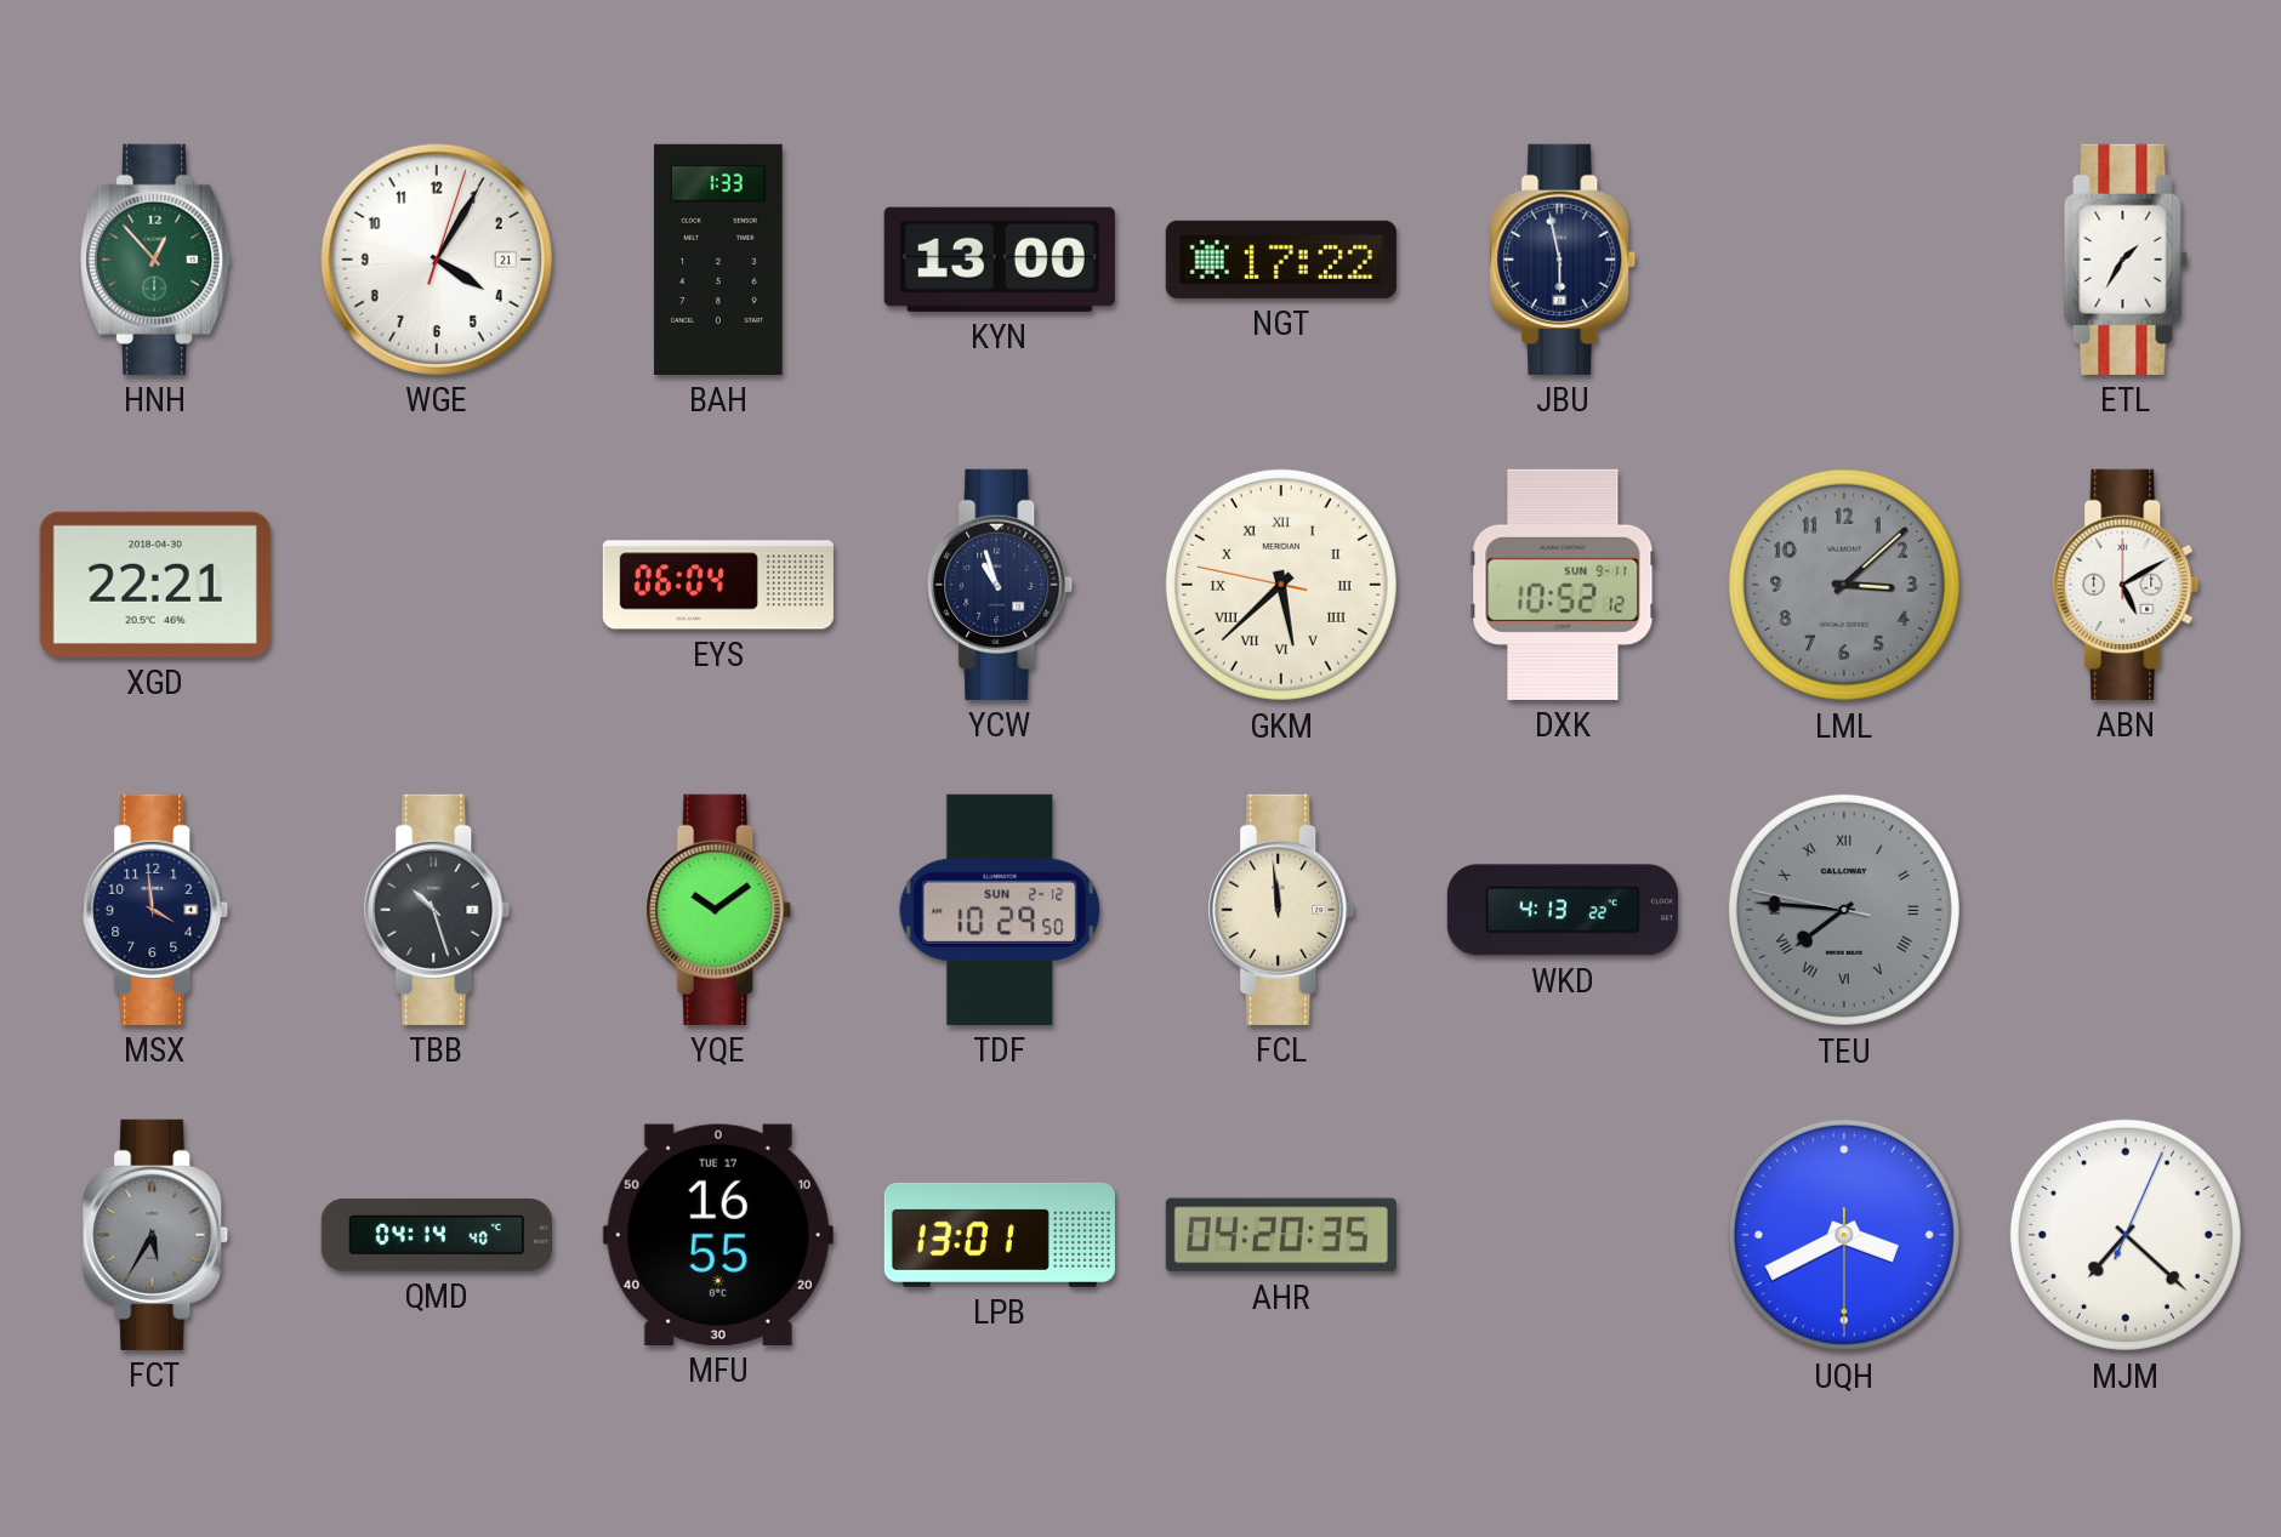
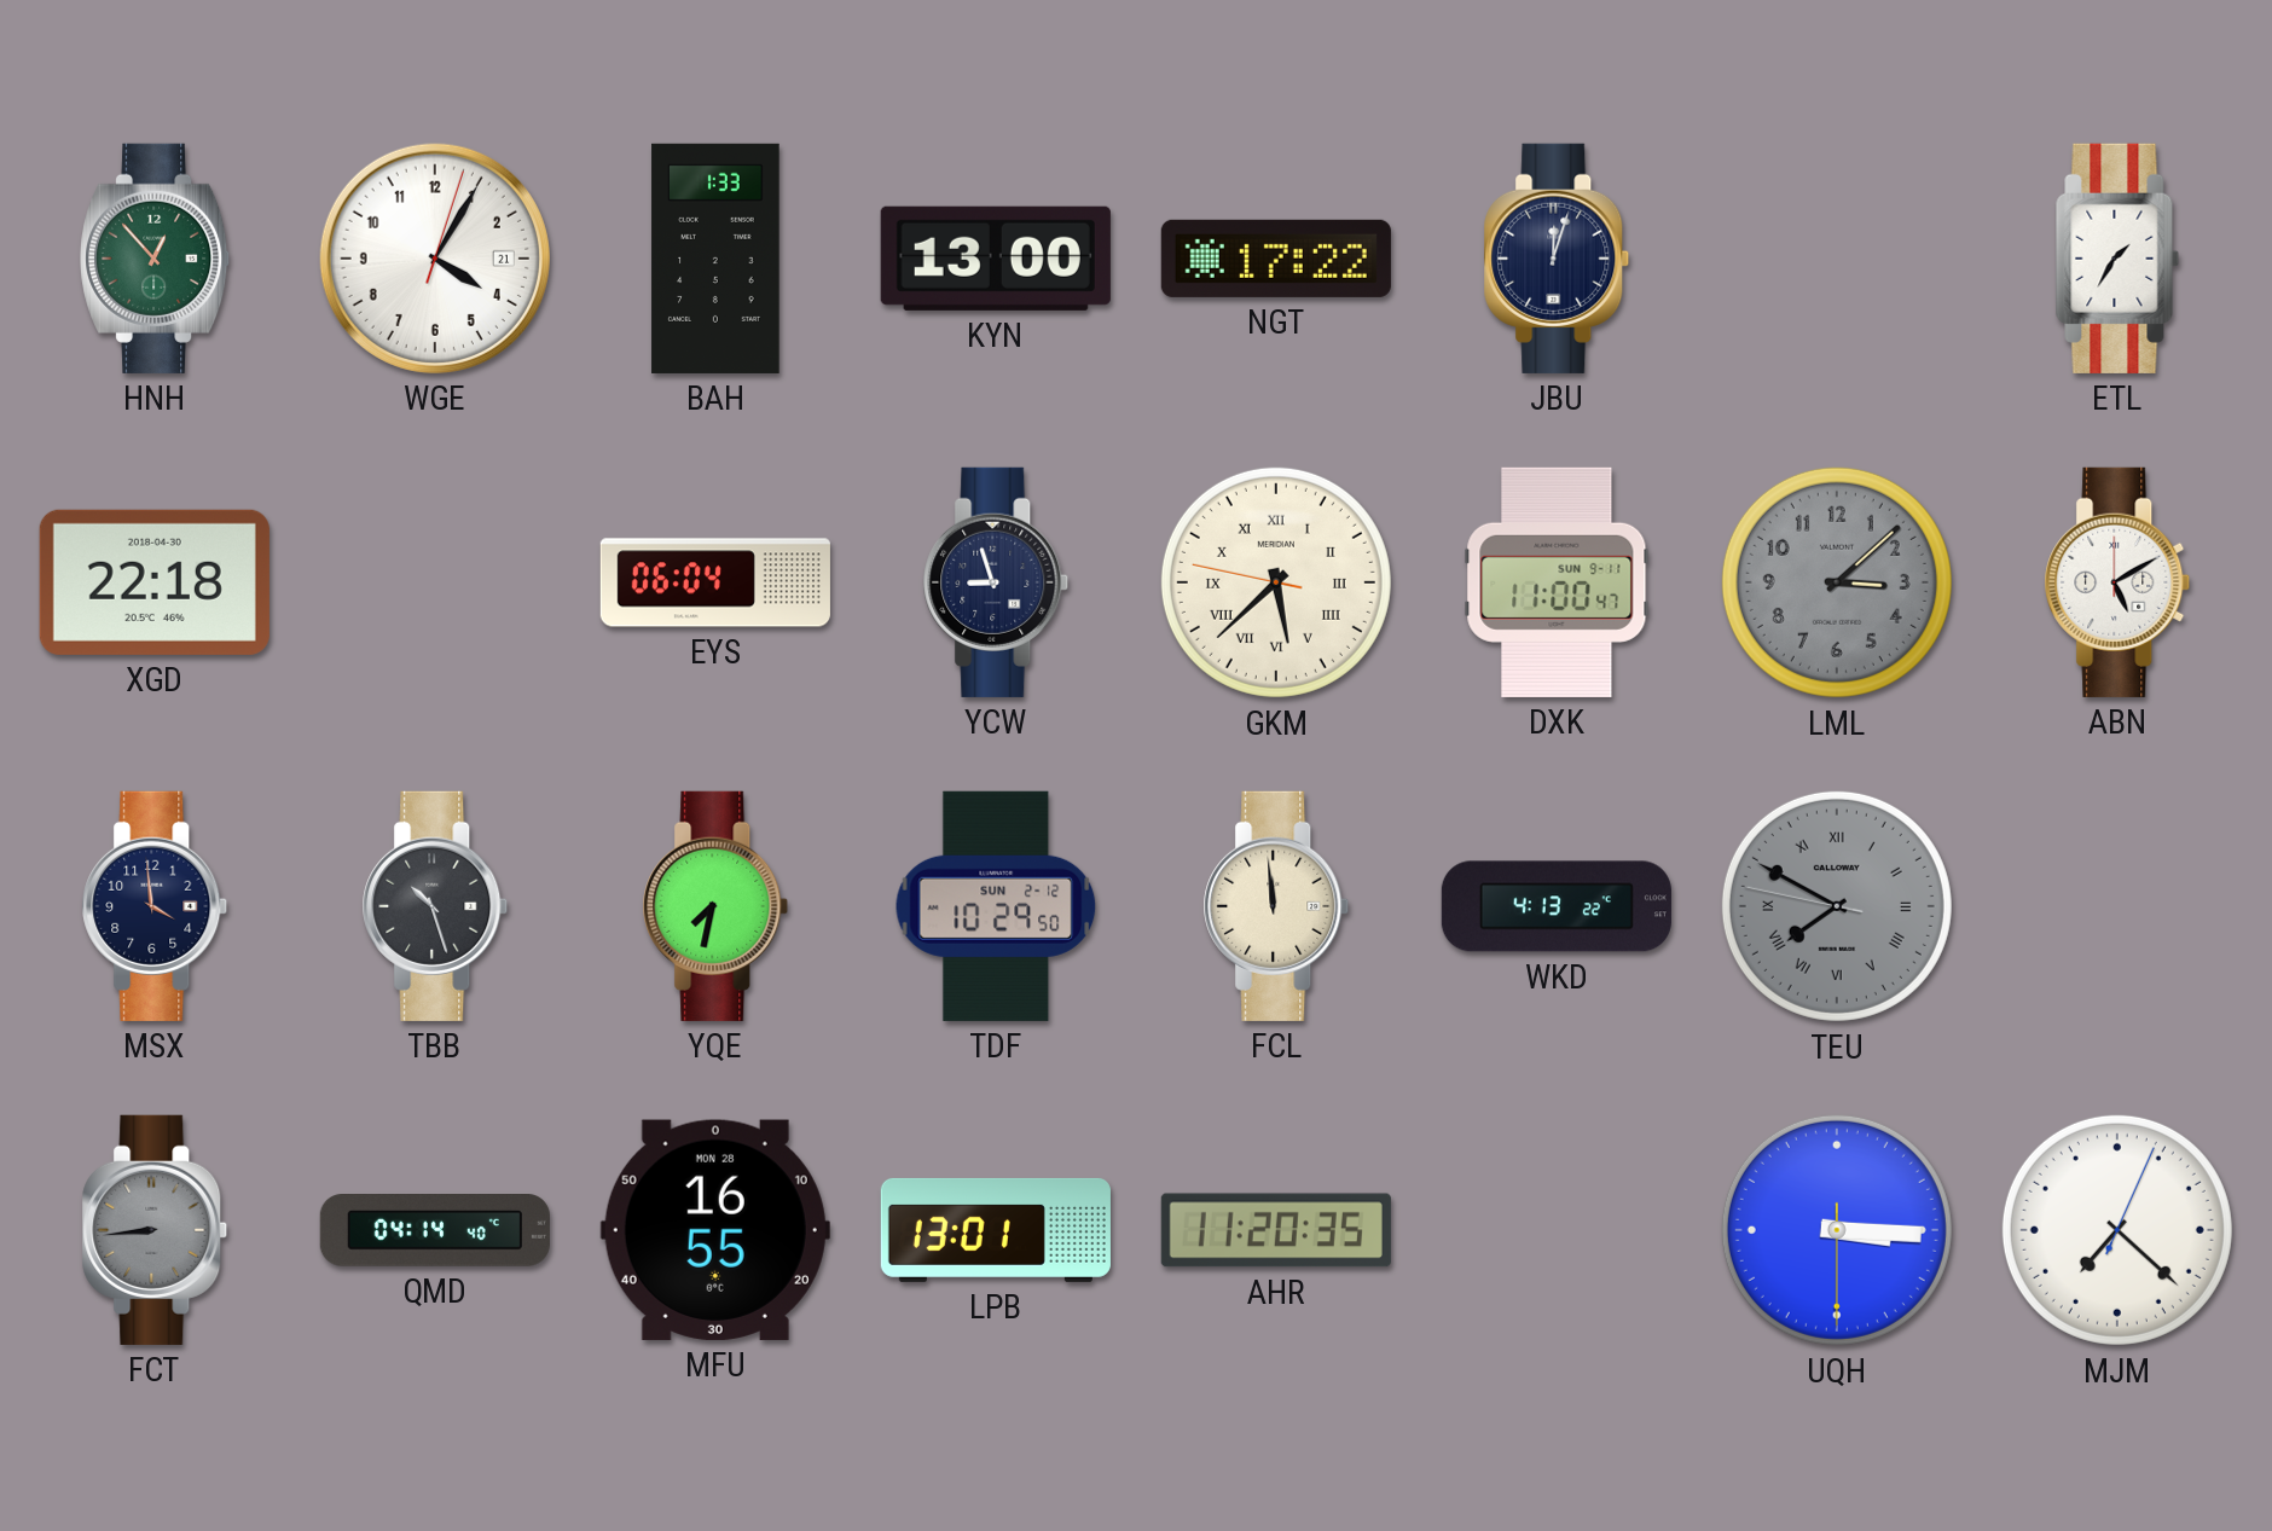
JBU: 5:58 -> 12:03
XGD: 22:21 -> 22:18
YCW: 10:57 -> 8:57
DXK: 10:52 -> 11:00
YQE: 10:09 -> 7:32
TEU: 7:45 -> 7:49
FCT: 5:35 -> 8:44
MFU date: TUE 17 -> MON 28
AHR: 04:20 -> 11:20
UQH: 3:40 -> 3:15
